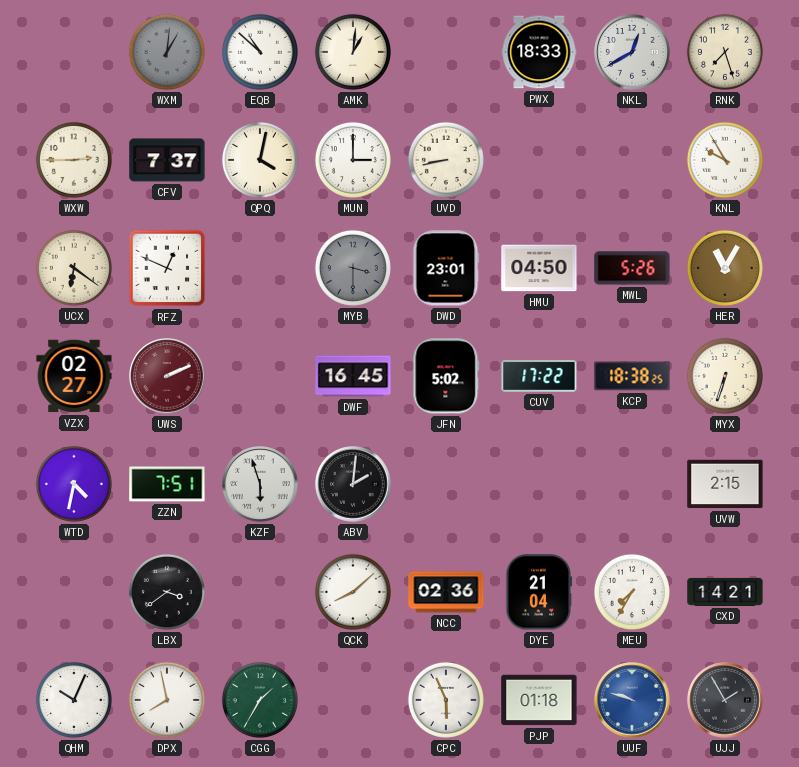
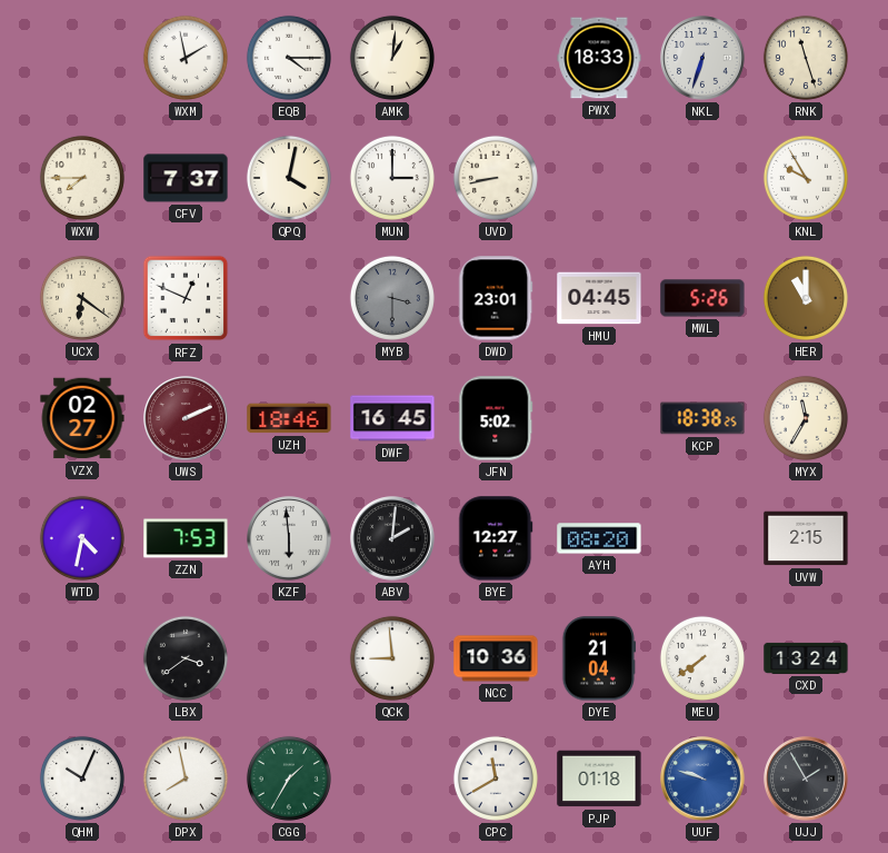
WXM: 1:01 -> 1:58
WXM dial: grey -> white
EQB: 10:52 -> 4:15
NKL: 12:40 -> 6:33
RNK: 7:27 -> 11:27
WXW: 2:45 -> 7:45
HMU: 04:50 -> 04:45
HER: 11:05 -> 11:00
UZH: none -> 18:46
CUV: 17:22 -> none
MYX: 6:33 -> 11:35
ZZN: 7:51 -> 7:53
KZF: 5:57 -> 5:59
BYE: none -> 12:27
AYH: none -> 08:20
QCK: 8:08 -> 8:59
NCC: 02:36 -> 10:36
MEU: 7:35 -> 7:39
CXD: 14:21 -> 13:24
CPC: 5:56 -> 11:40
